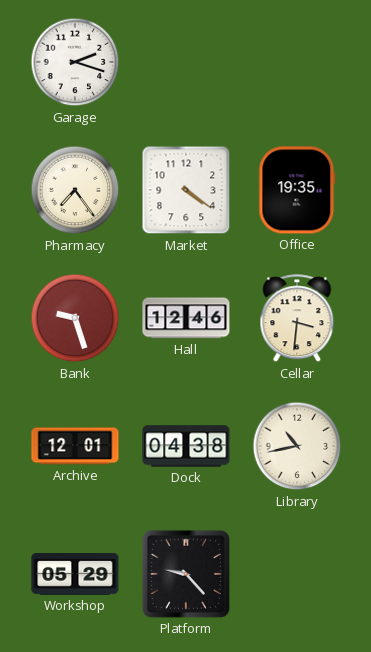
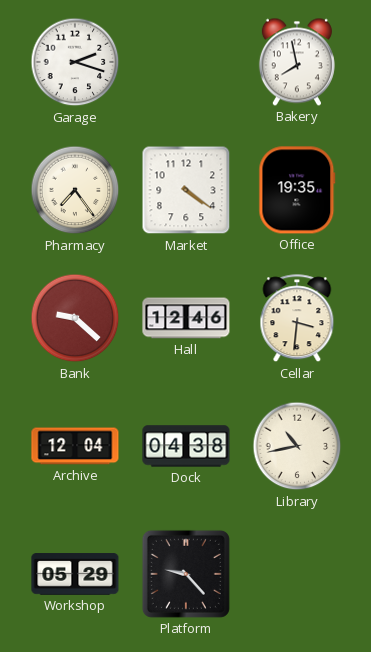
Bakery: none -> 7:58
Bank: 9:27 -> 9:22
Archive: 12:01 -> 12:04
